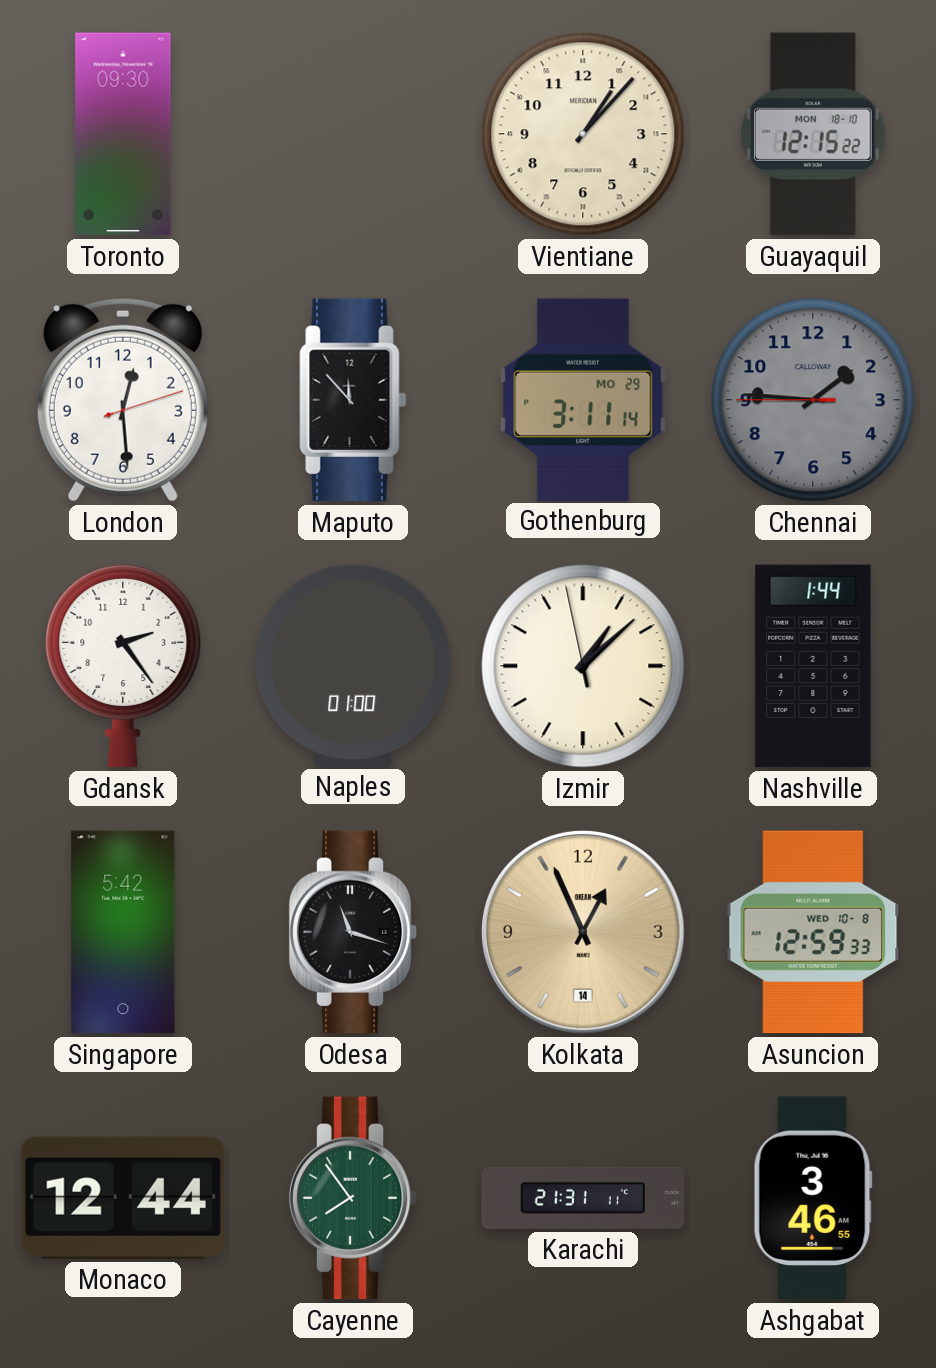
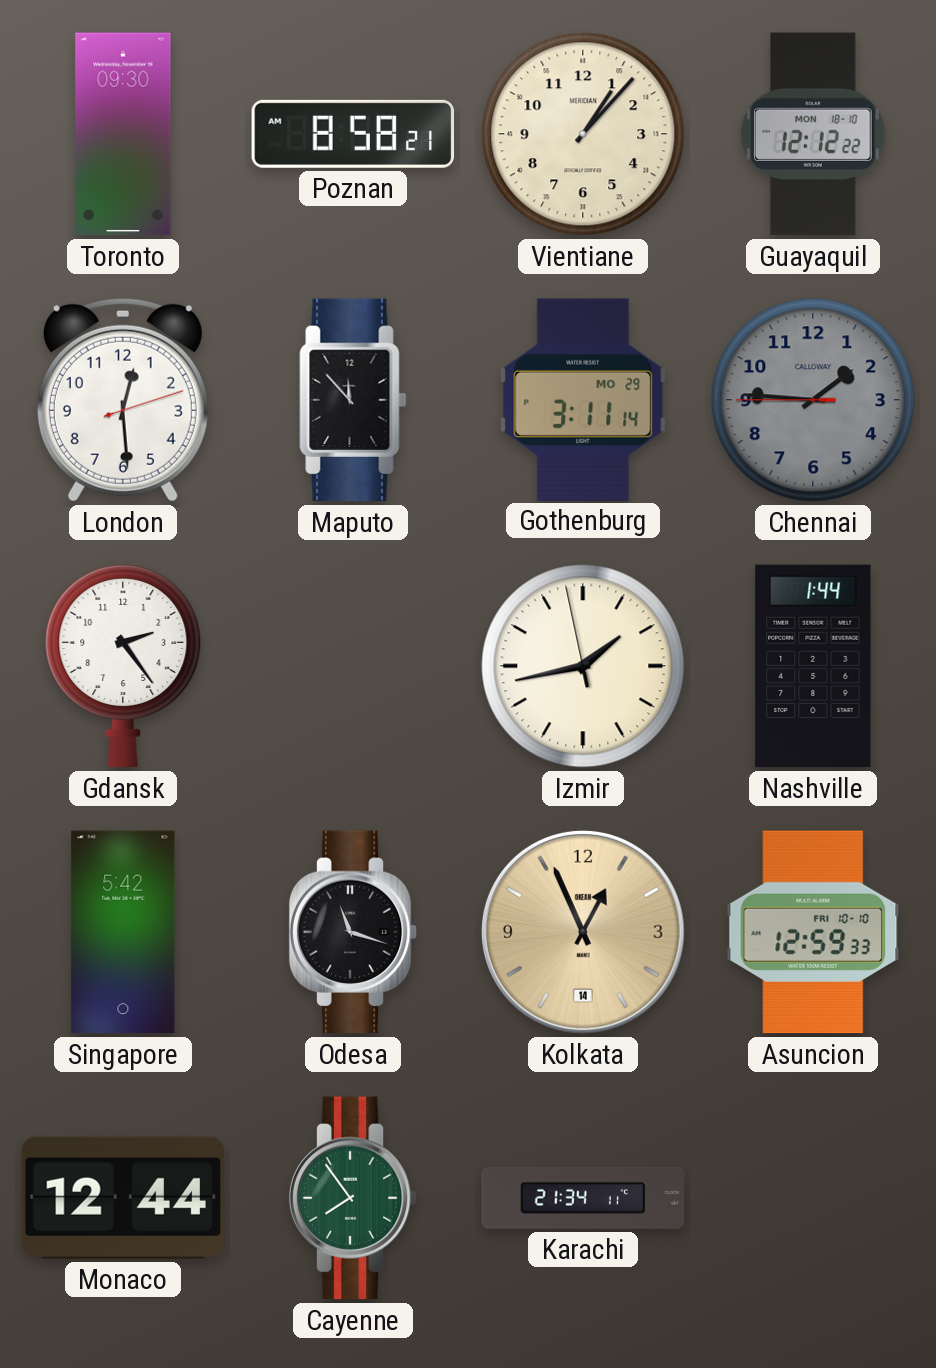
Poznan: none -> 8:58
Guayaquil: 12:15 -> 12:12
Naples: 01:00 -> none
Izmir: 1:07 -> 1:42
Asuncion date: WED 10-8 -> FRI 10-10
Karachi: 21:31 -> 21:34
Ashgabat: 3:46 -> none
